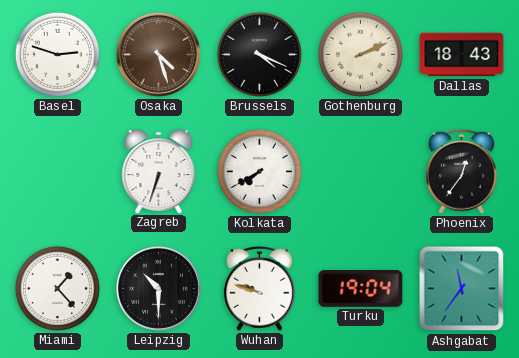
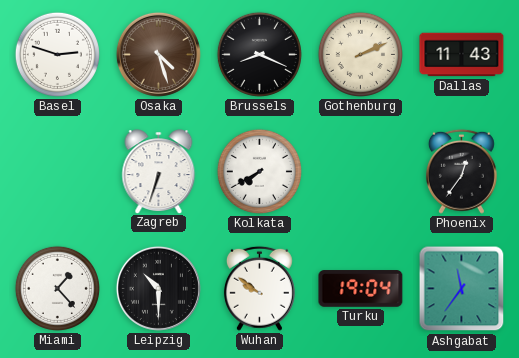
Brussels: 4:19 -> 8:19
Dallas: 18:43 -> 11:43
Wuhan: 9:48 -> 9:51
